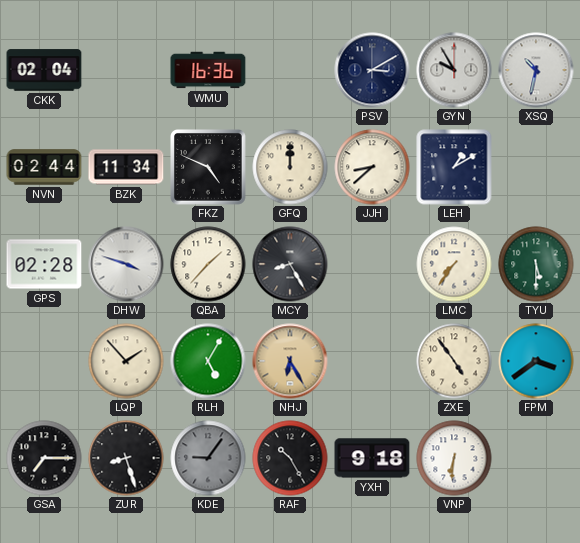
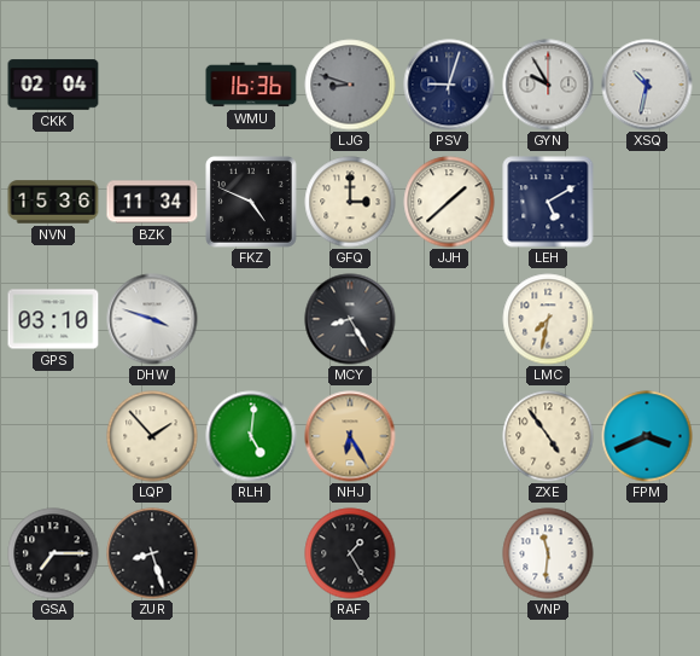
LJG: none -> 8:48
PSV: 3:10 -> 9:03
NVN: 02:44 -> 15:36
GFQ: 12:00 -> 3:00
JJH: 8:38 -> 1:38
LEH: 1:10 -> 5:10
GPS: 02:28 -> 03:10
QBA: 1:37 -> none
LMC: 7:36 -> 7:32
TYU: 5:30 -> none
RLH: 5:05 -> 5:01
FPM: 3:39 -> 3:41
KDE: 9:06 -> none
RAF: 10:25 -> 1:25
YXH: 9:18 -> none
VNP: 6:31 -> 11:31
